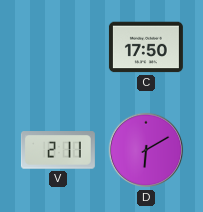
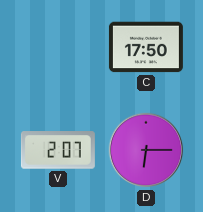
V: 2:11 -> 2:07
D: 6:10 -> 6:15
